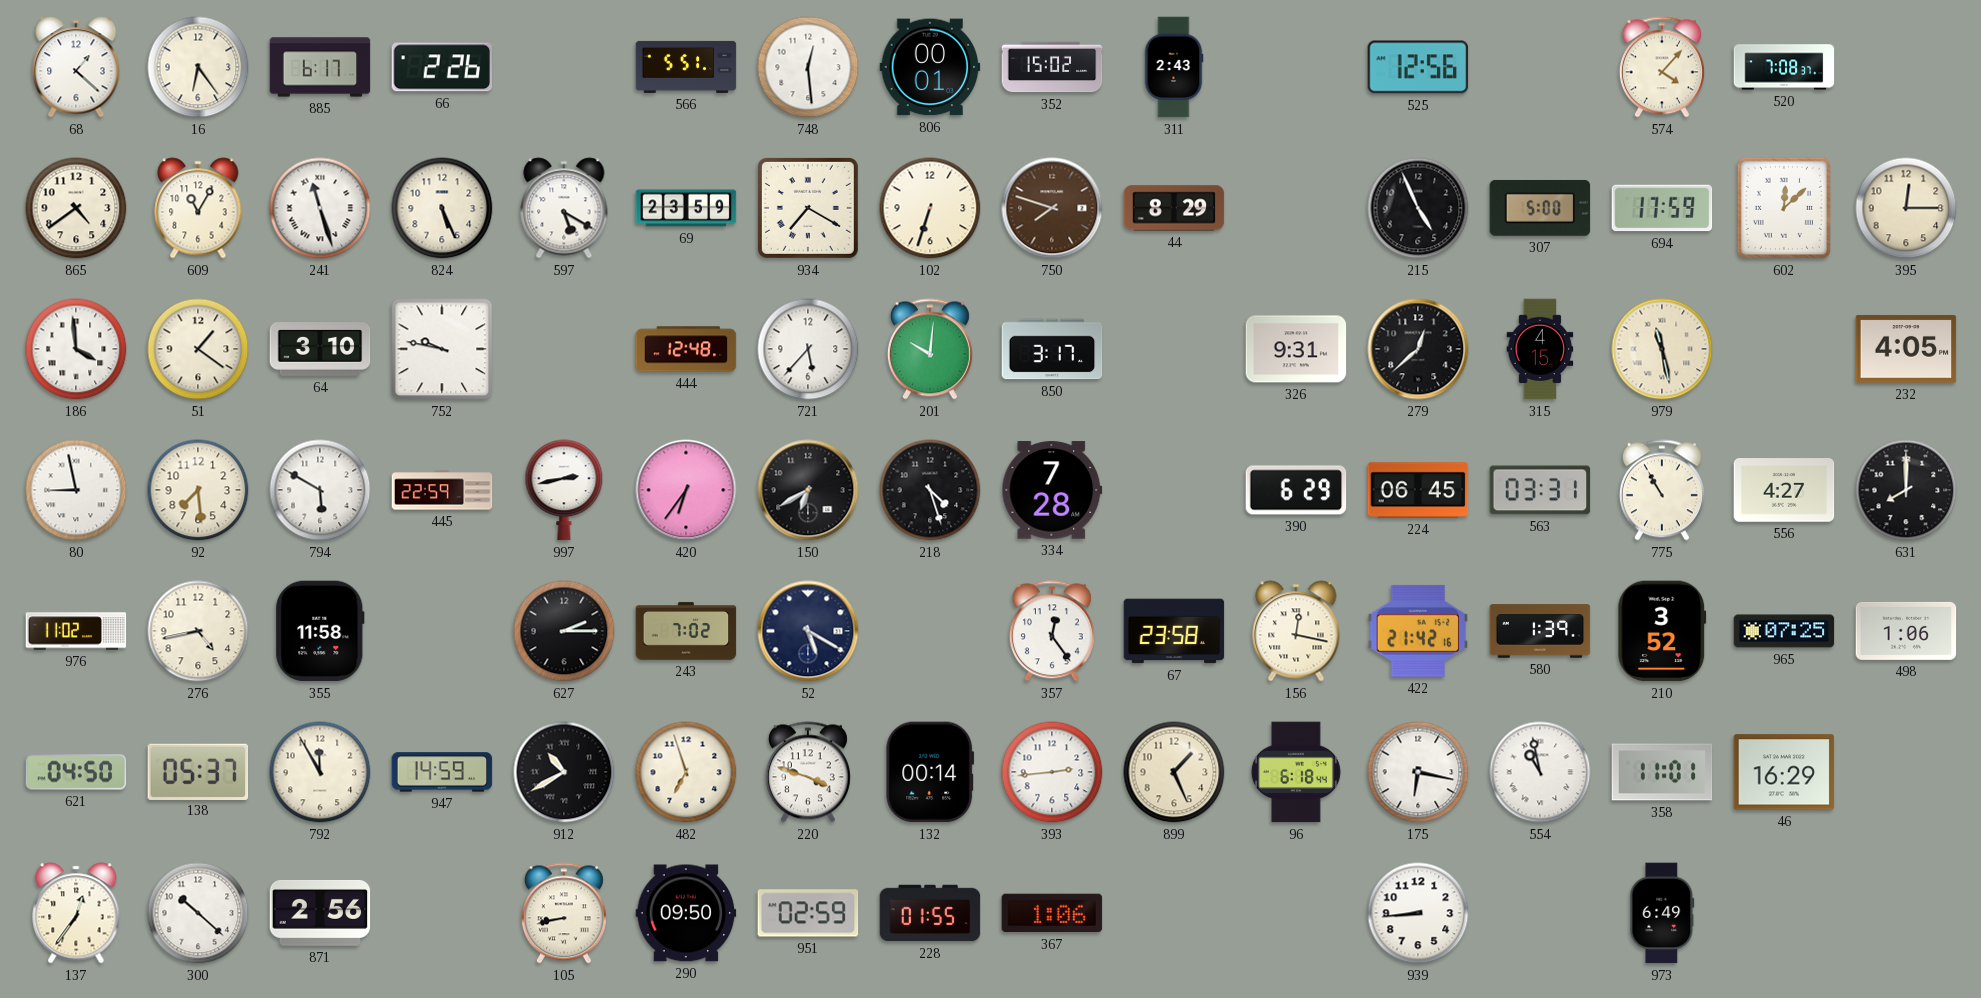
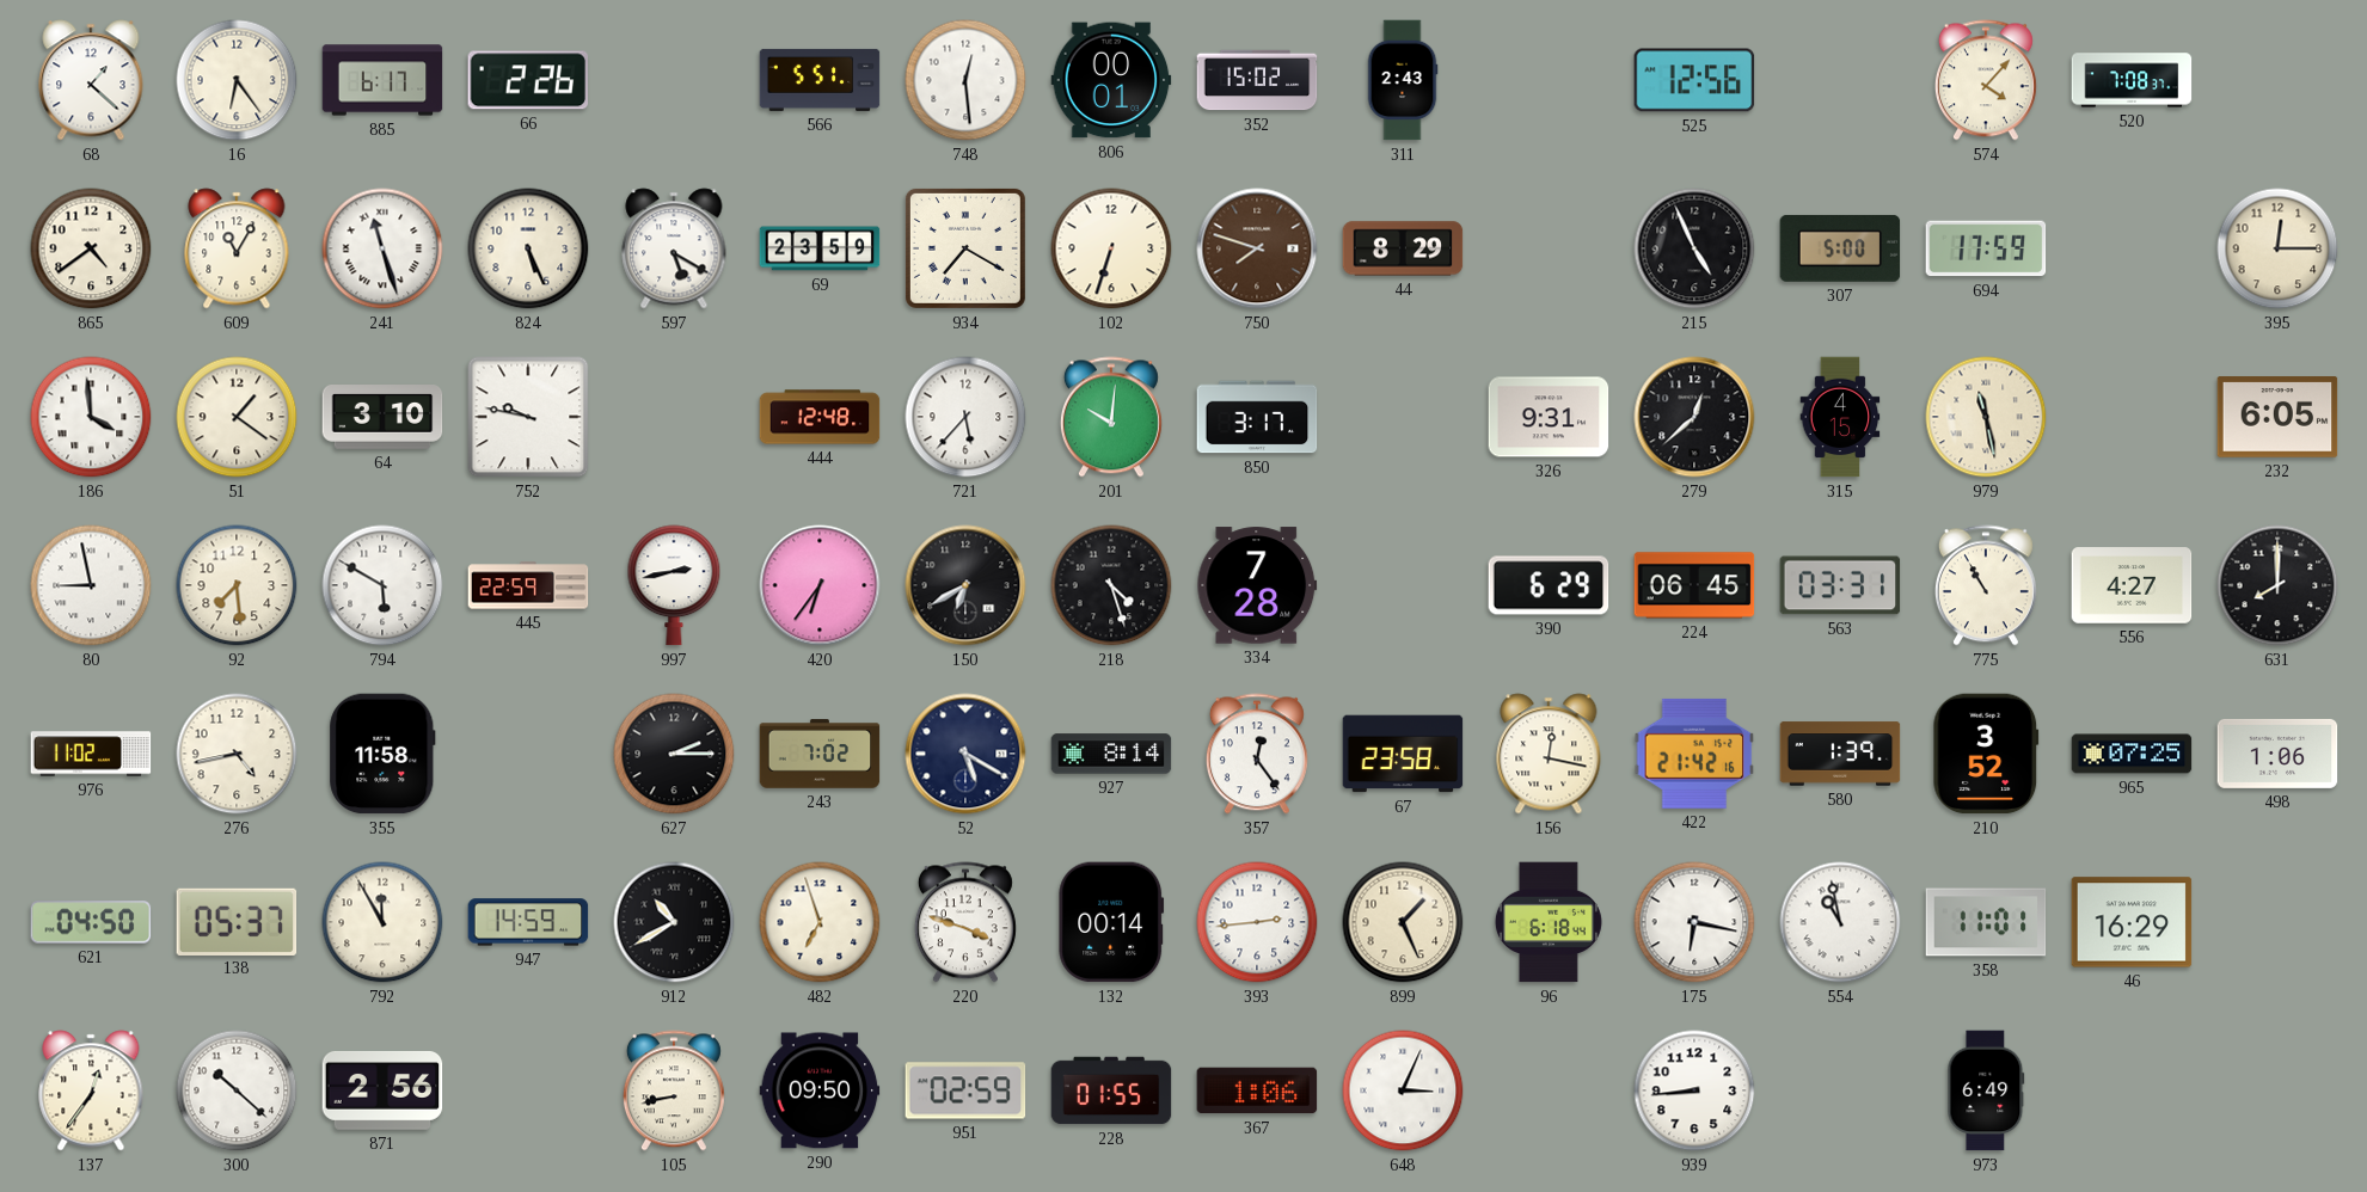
602: 12:08 -> none
232: 4:05 -> 6:05
927: none -> 8:14
648: none -> 3:04
